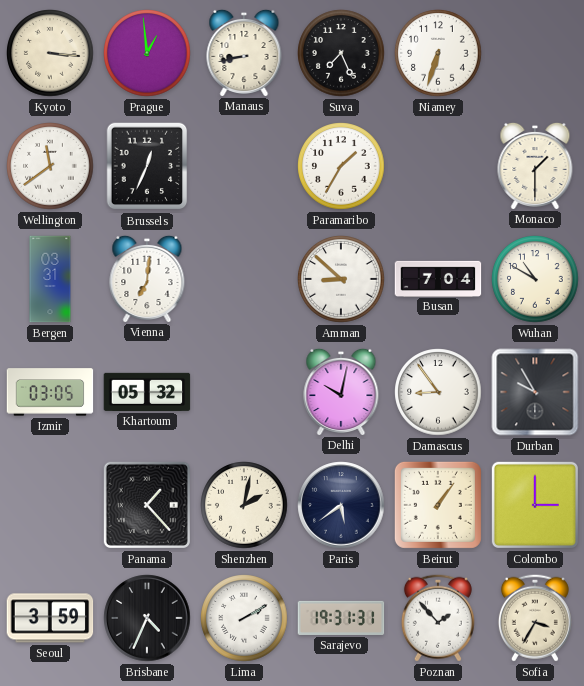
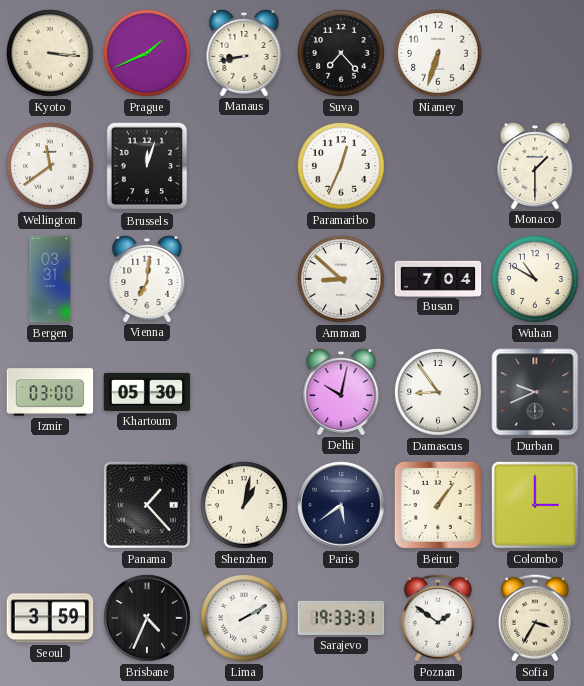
Prague: 12:59 -> 1:41
Suva: 7:26 -> 7:23
Brussels: 12:34 -> 12:03
Paramaribo: 1:35 -> 12:34
Izmir: 03:05 -> 03:00
Khartoum: 05:32 -> 05:30
Durban: 9:55 -> 9:41
Shenzhen: 2:02 -> 1:02
Sarajevo: 19:31 -> 19:33
Poznan: 1:53 -> 1:51
